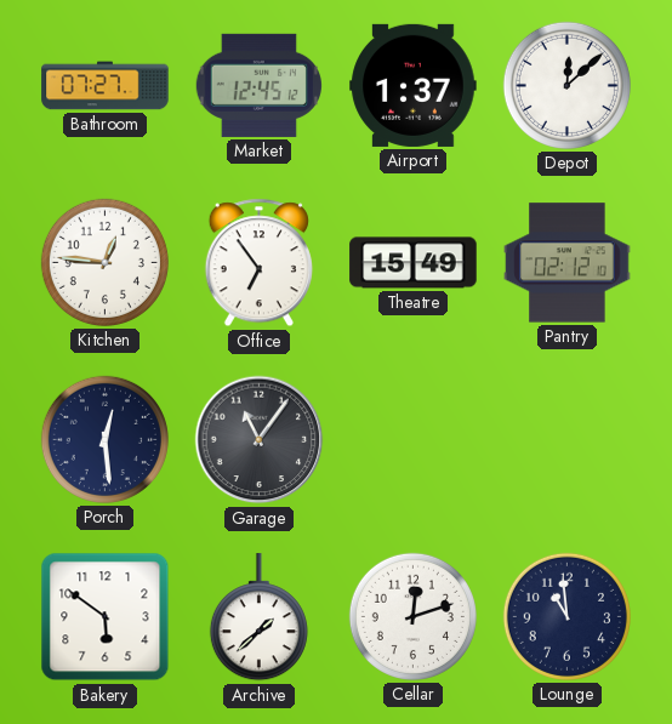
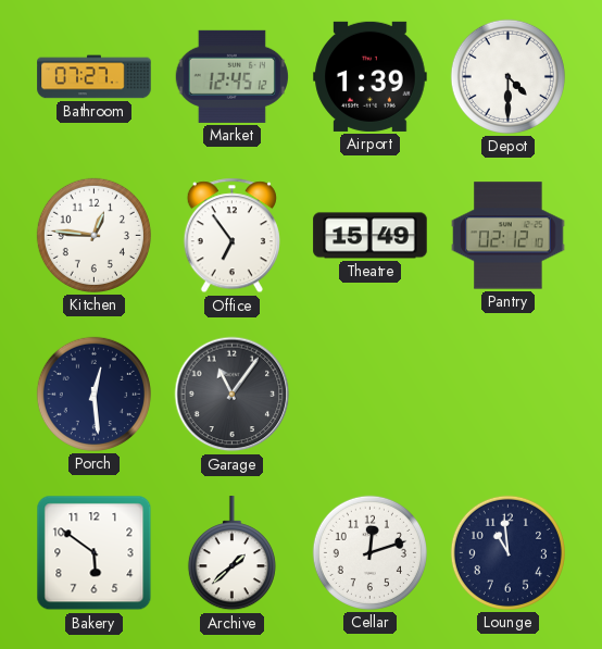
Airport: 1:37 -> 1:39
Depot: 12:08 -> 4:30
